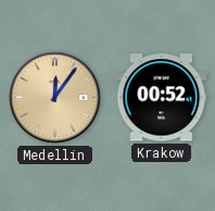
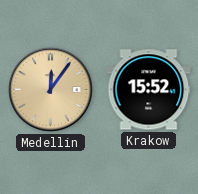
Krakow: 00:52 -> 15:52
